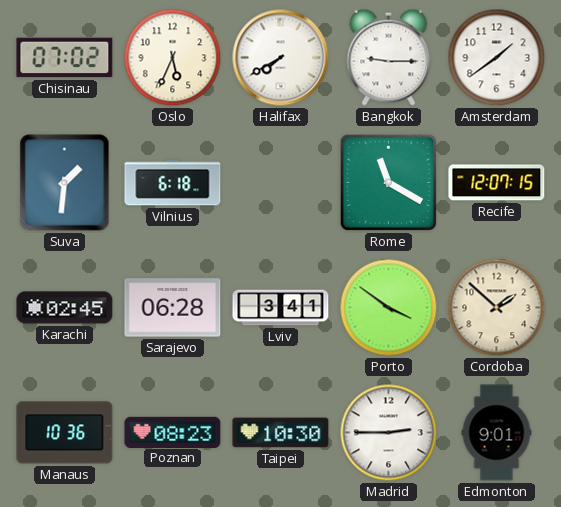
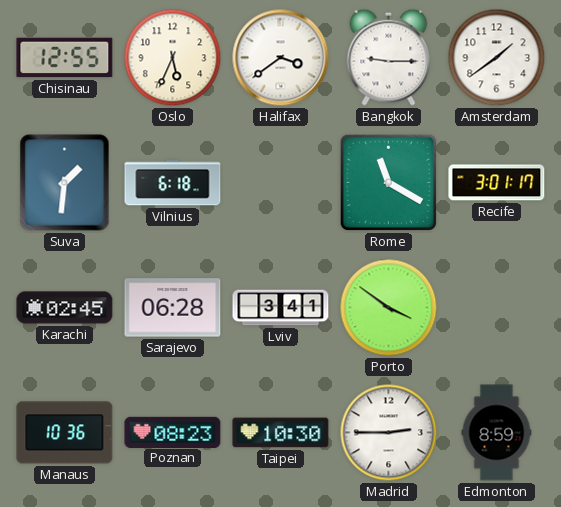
Chisinau: 07:02 -> 12:55
Halifax: 7:40 -> 3:39
Recife: 12:07 -> 3:01
Cordoba: 1:52 -> none
Edmonton: 9:01 -> 8:59
